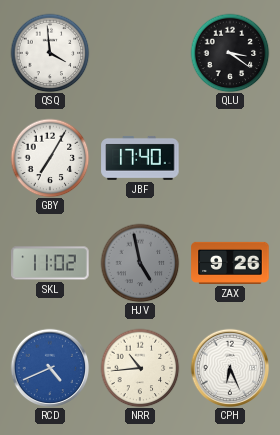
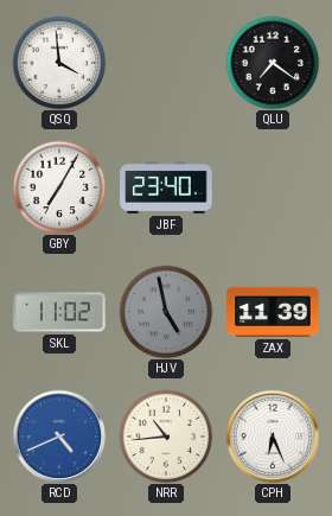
QLU: 3:21 -> 7:21
JBF: 17:40 -> 23:40
ZAX: 9:26 -> 11:39
